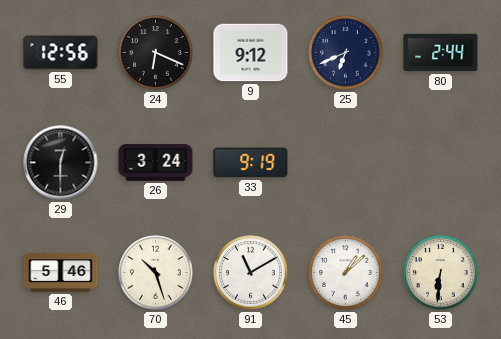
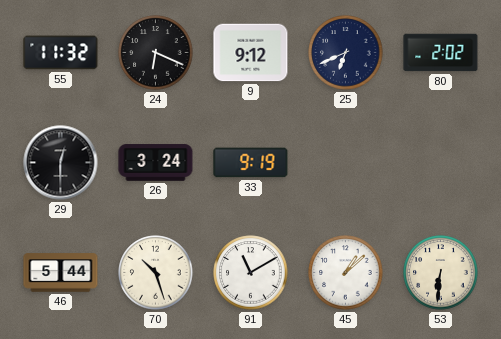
55: 12:56 -> 11:32
80: 2:44 -> 2:02
46: 5:46 -> 5:44
